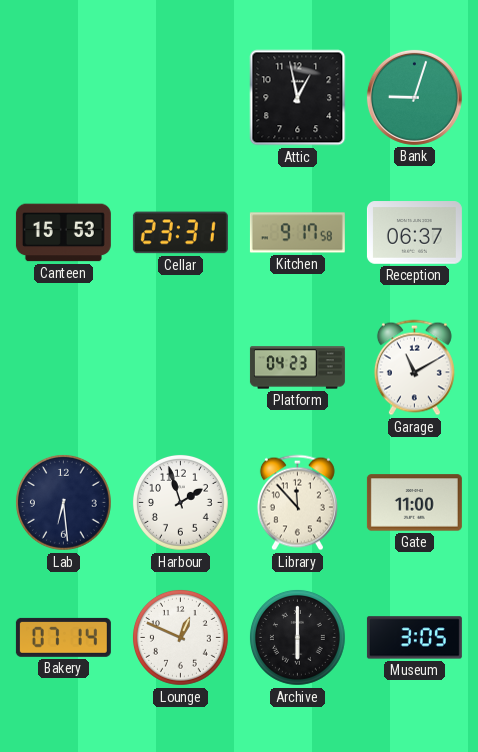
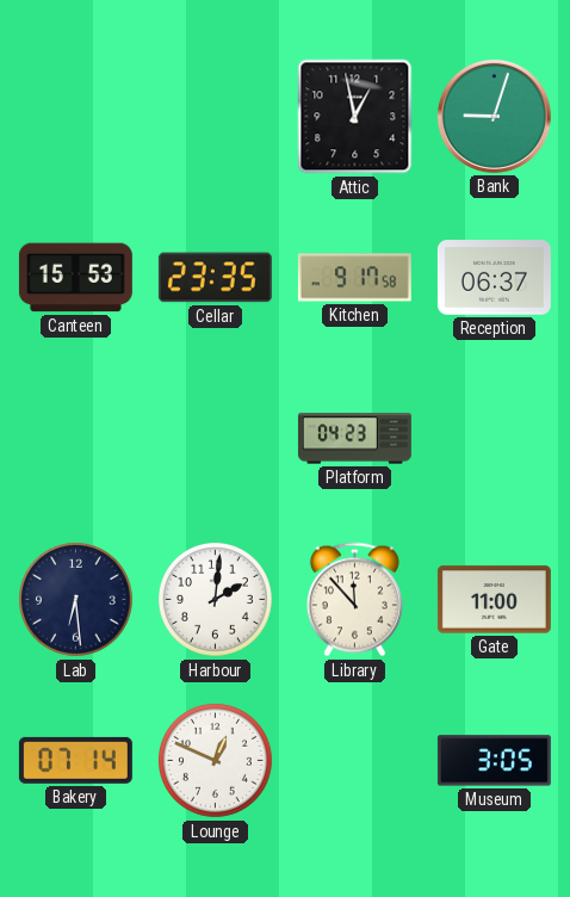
Cellar: 23:31 -> 23:35
Garage: 11:10 -> none
Harbour: 1:57 -> 2:01
Archive: 6:00 -> none
